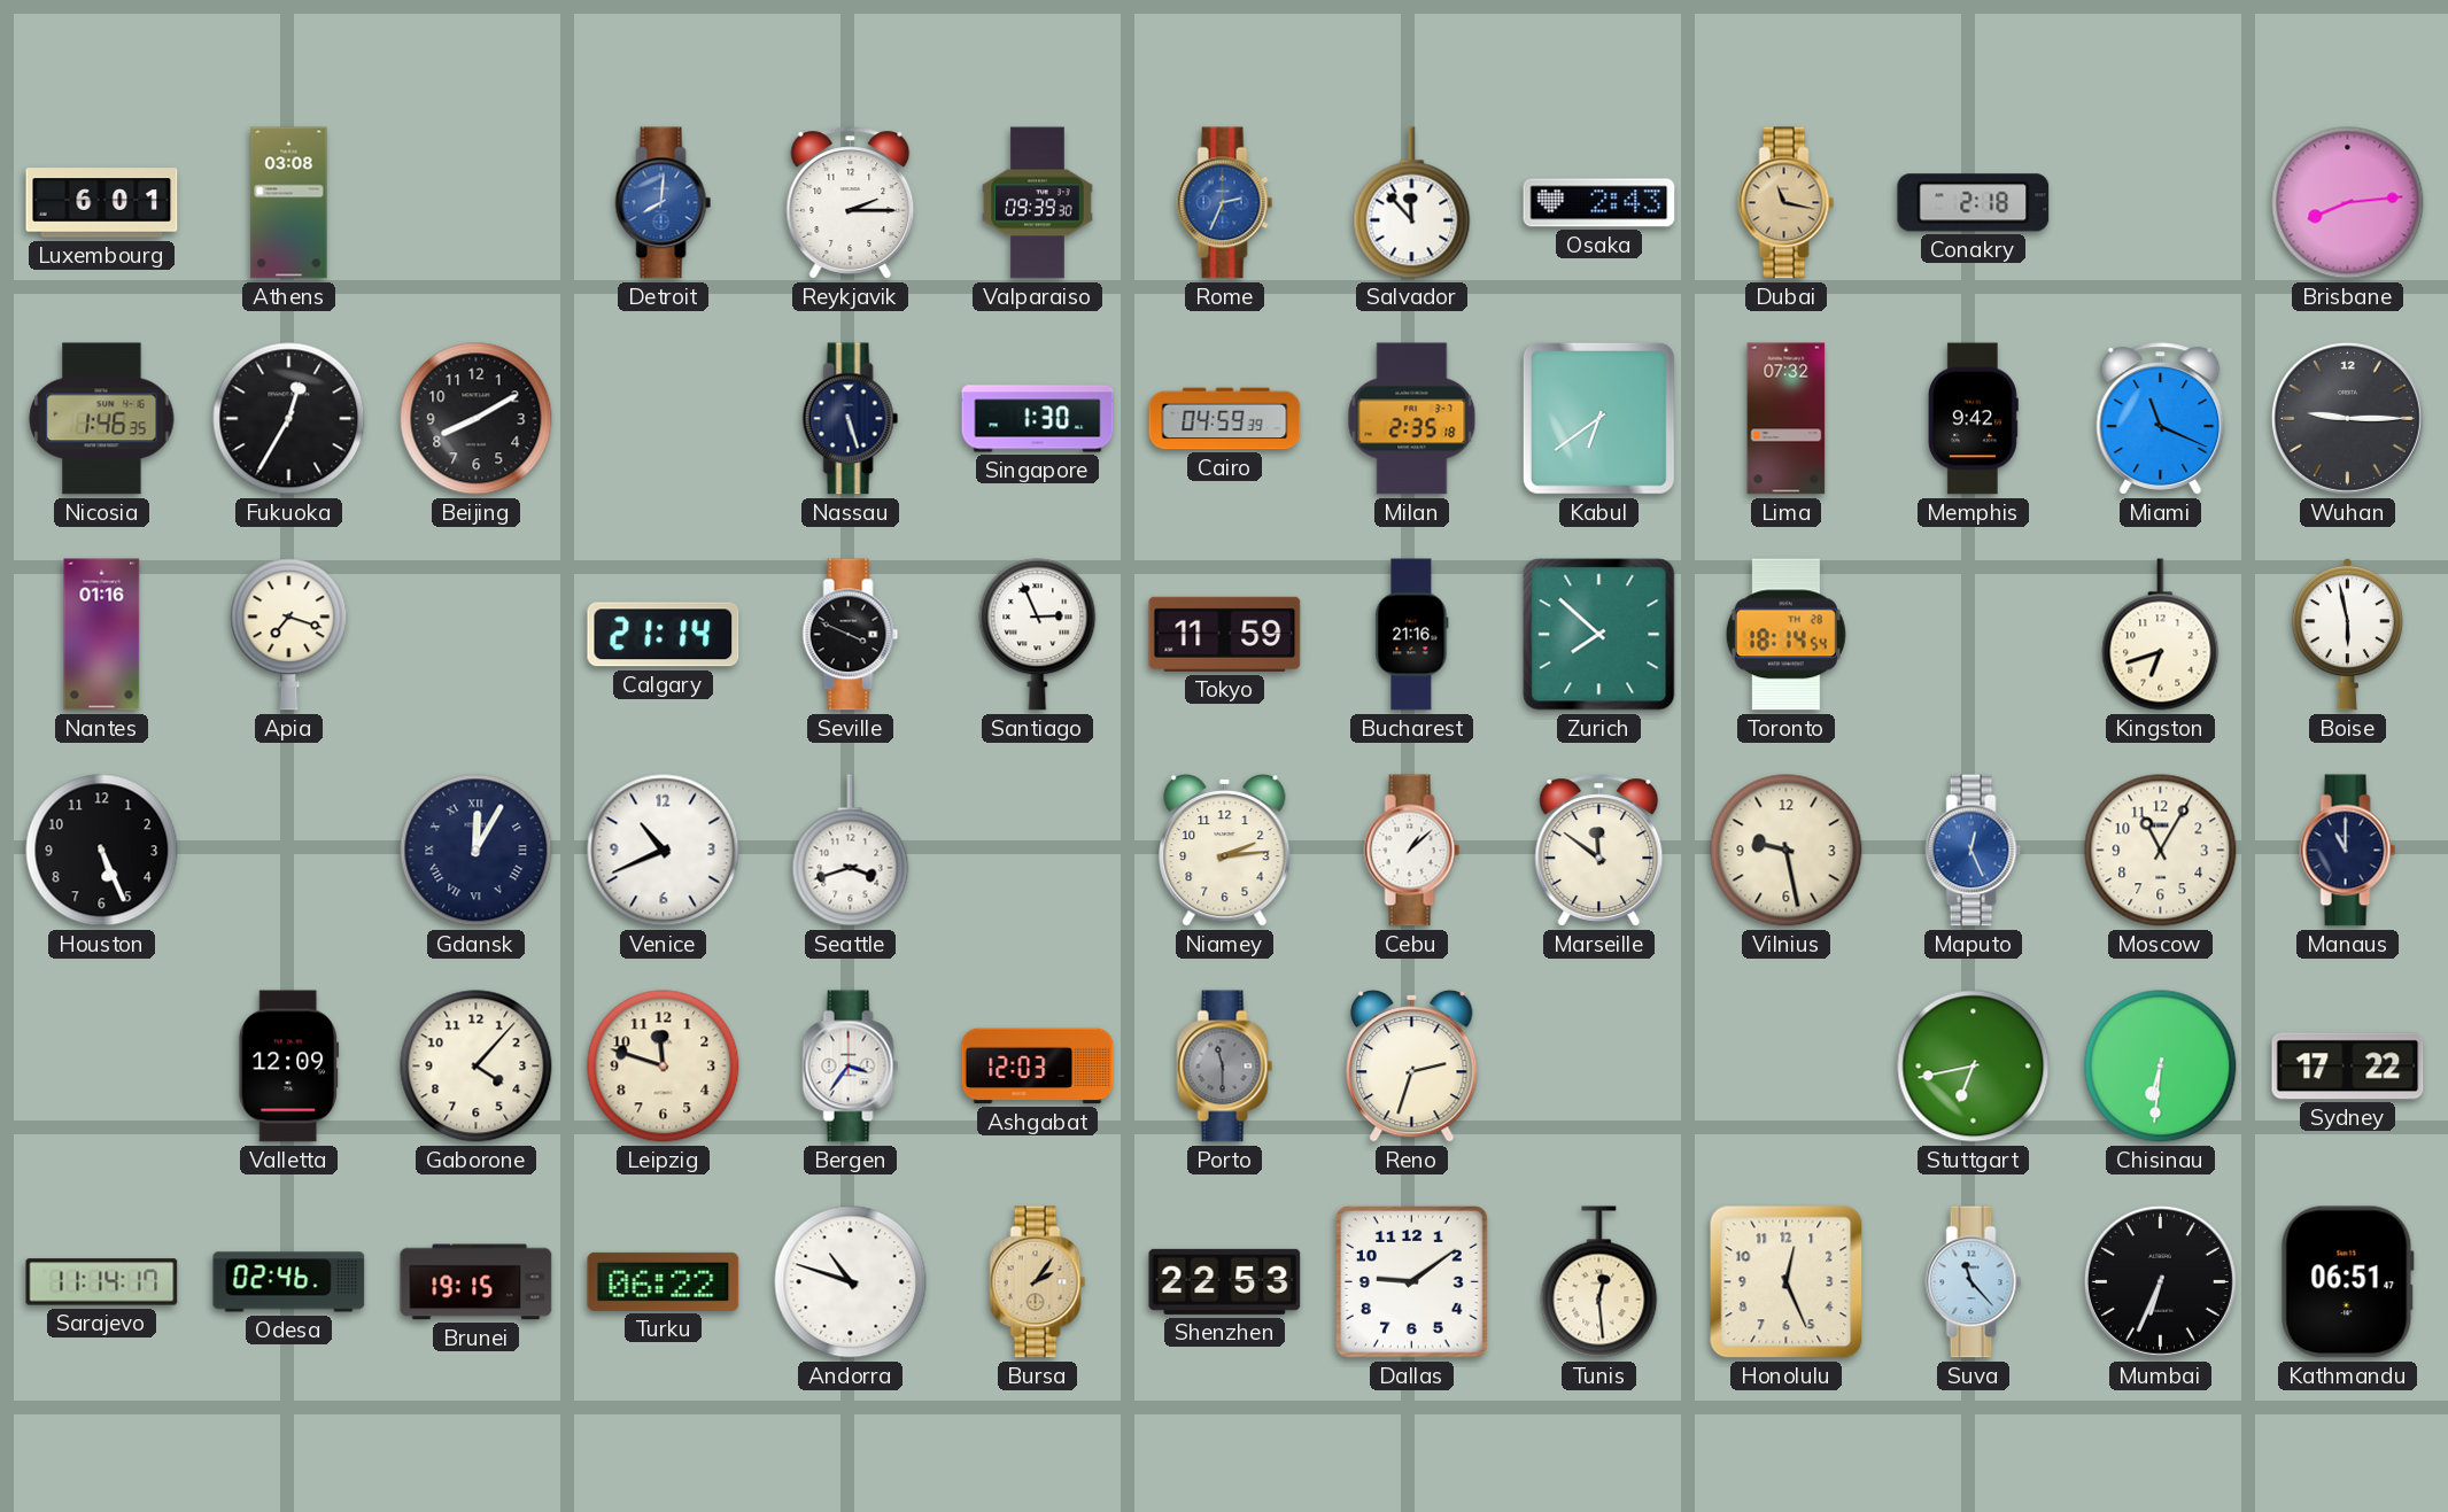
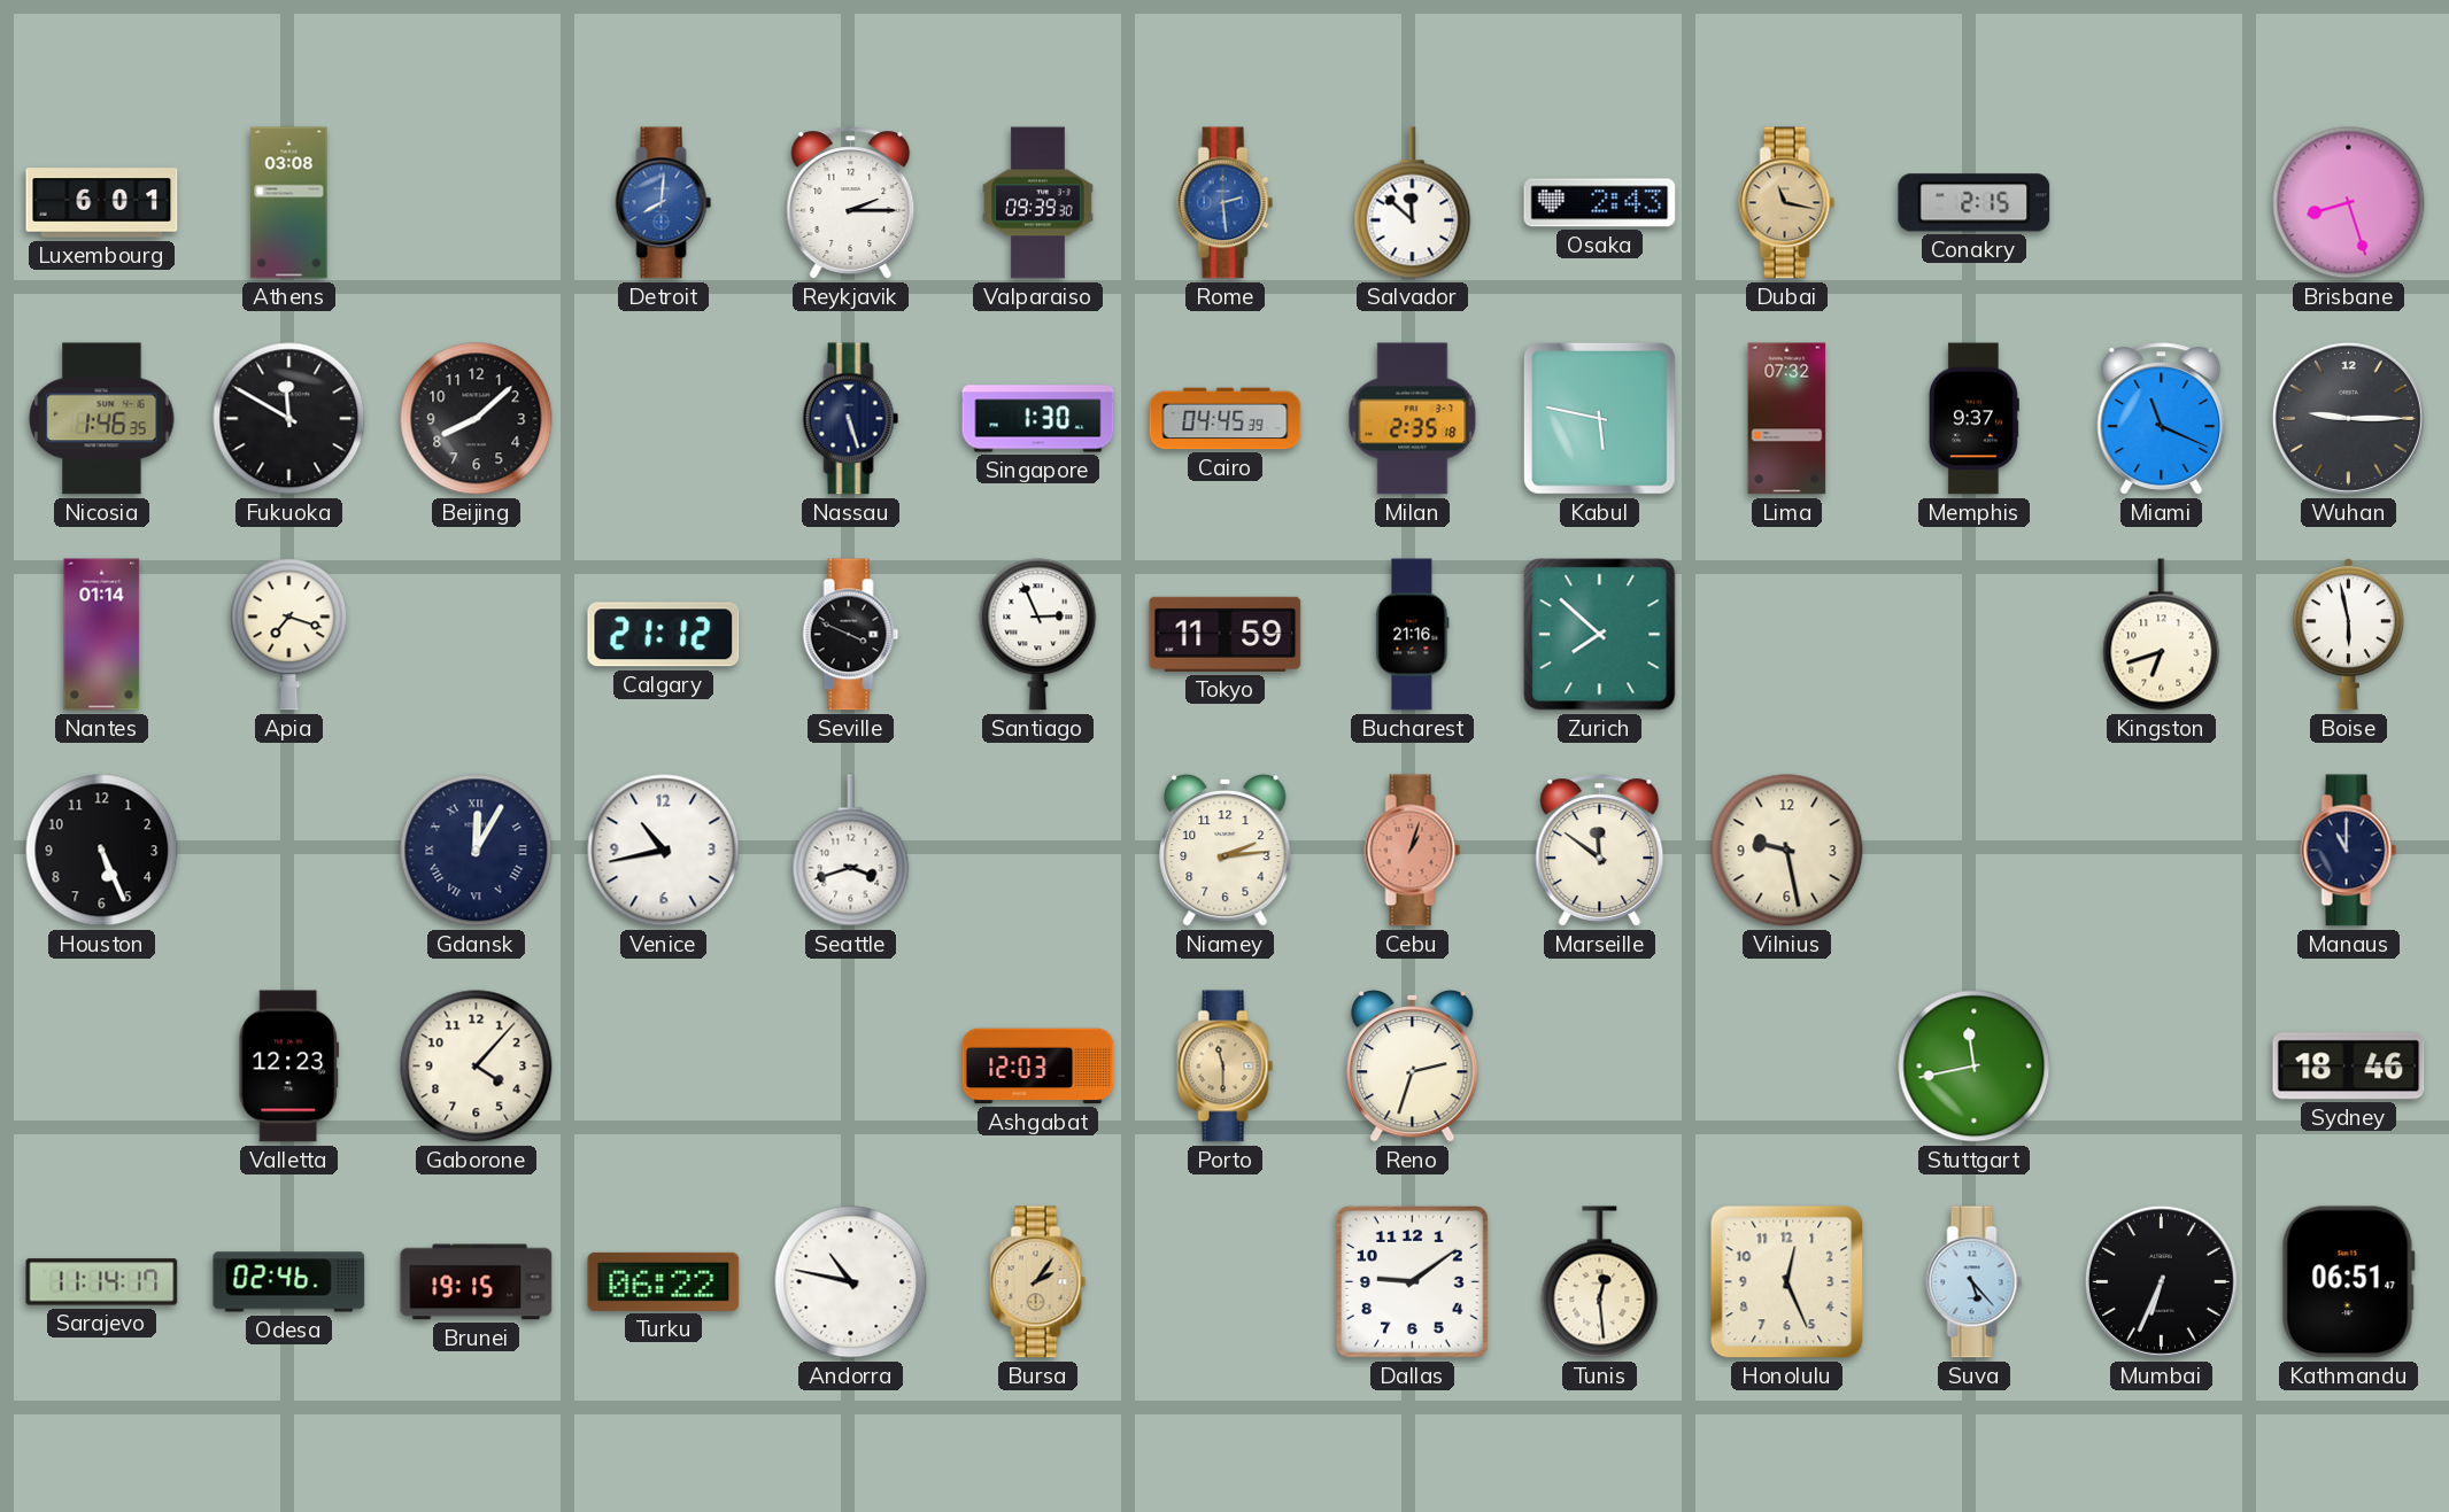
Rome: 2:34 -> 2:29
Salvador: 11:53 -> 11:52
Conakry: 2:18 -> 2:15
Brisbane: 8:14 -> 8:27
Fukuoka: 12:35 -> 11:50
Beijing: 8:10 -> 8:08
Cairo: 04:59 -> 04:45
Kabul: 6:39 -> 5:47
Memphis: 9:42 -> 9:37
Nantes: 01:16 -> 01:14
Calgary: 21:14 -> 21:12
Toronto: 18:14 -> none
Venice: 10:41 -> 10:43
Cebu: 1:08 -> 1:03
Cebu dial: white -> salmon
Maputo: 12:26 -> none
Moscow: 11:05 -> none
Valletta: 12:09 -> 12:23
Leipzig: 11:48 -> none
Bergen: 3:36 -> none
Porto dial: grey -> champagne
Stuttgart: 6:43 -> 11:43
Chisinau: 6:31 -> none
Sydney: 17:22 -> 18:46
Andorra: 10:48 -> 10:47
Shenzhen: 22:53 -> none
Suva: 11:23 -> 5:23
